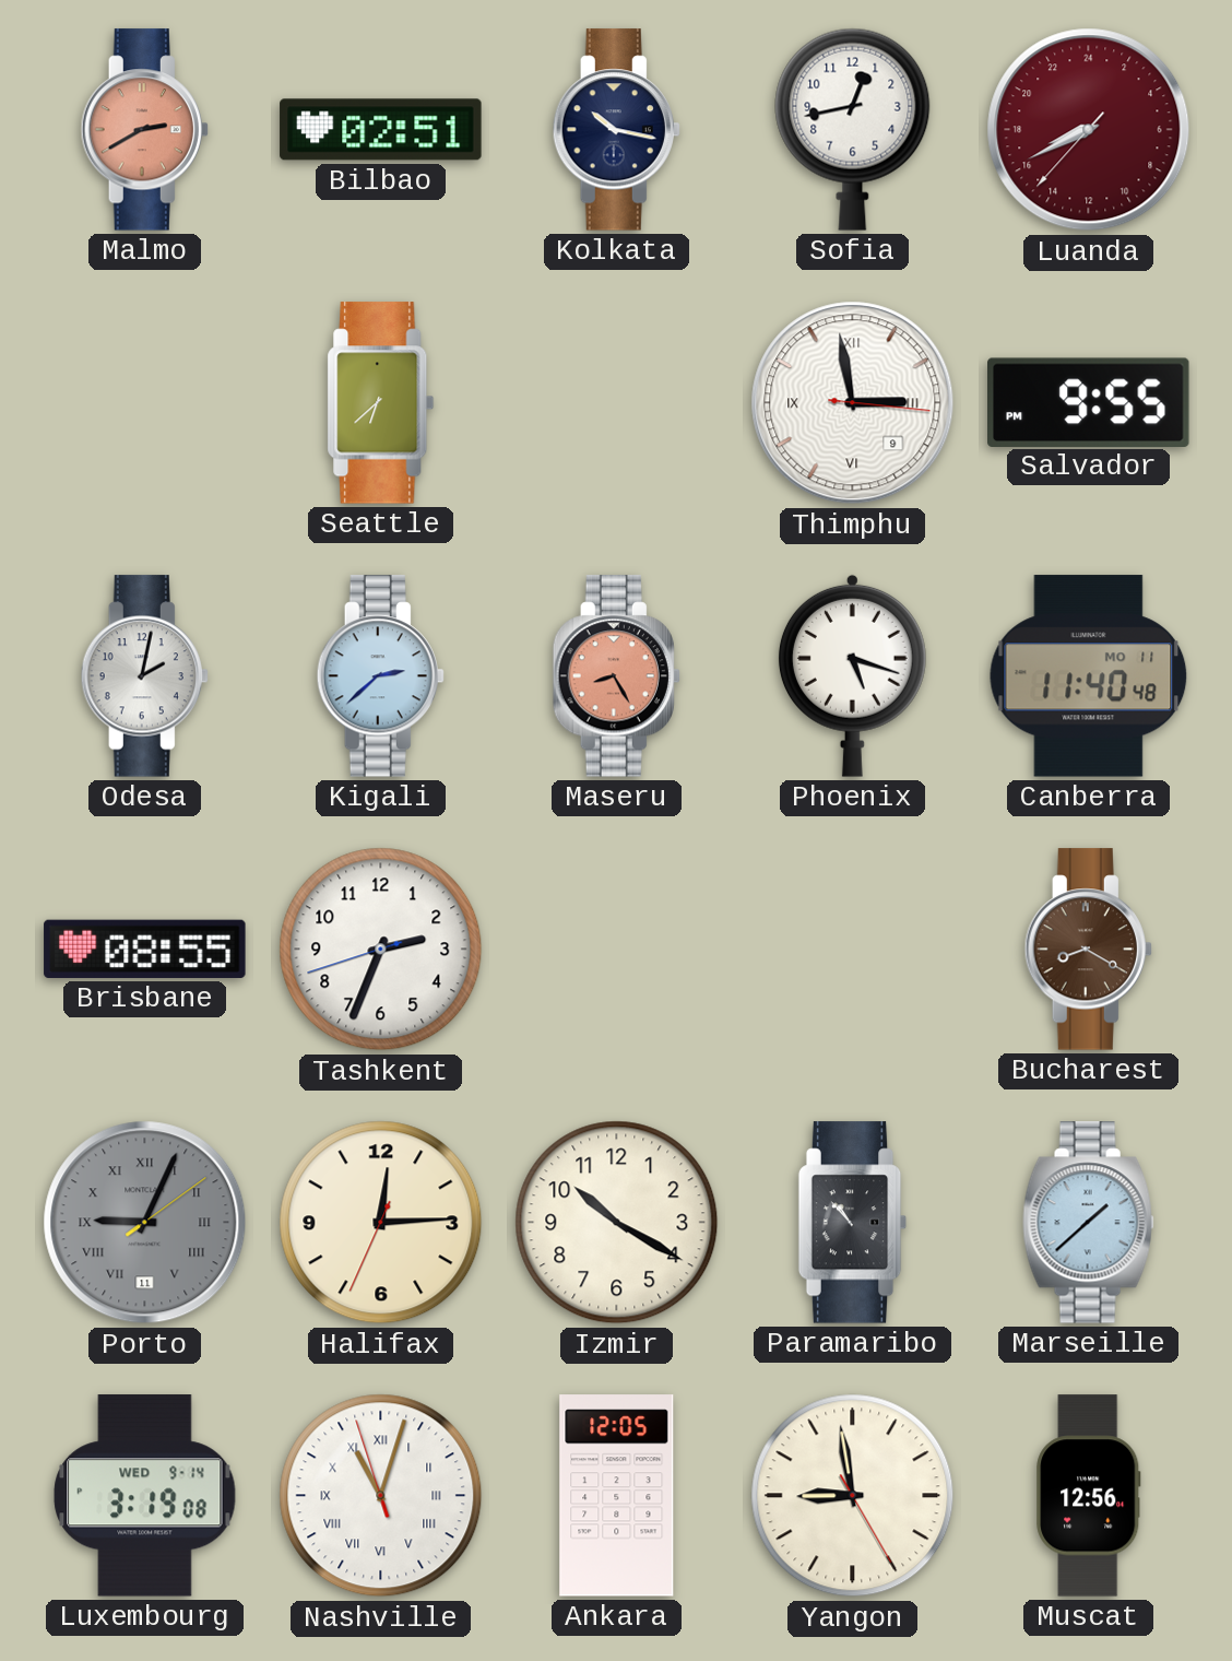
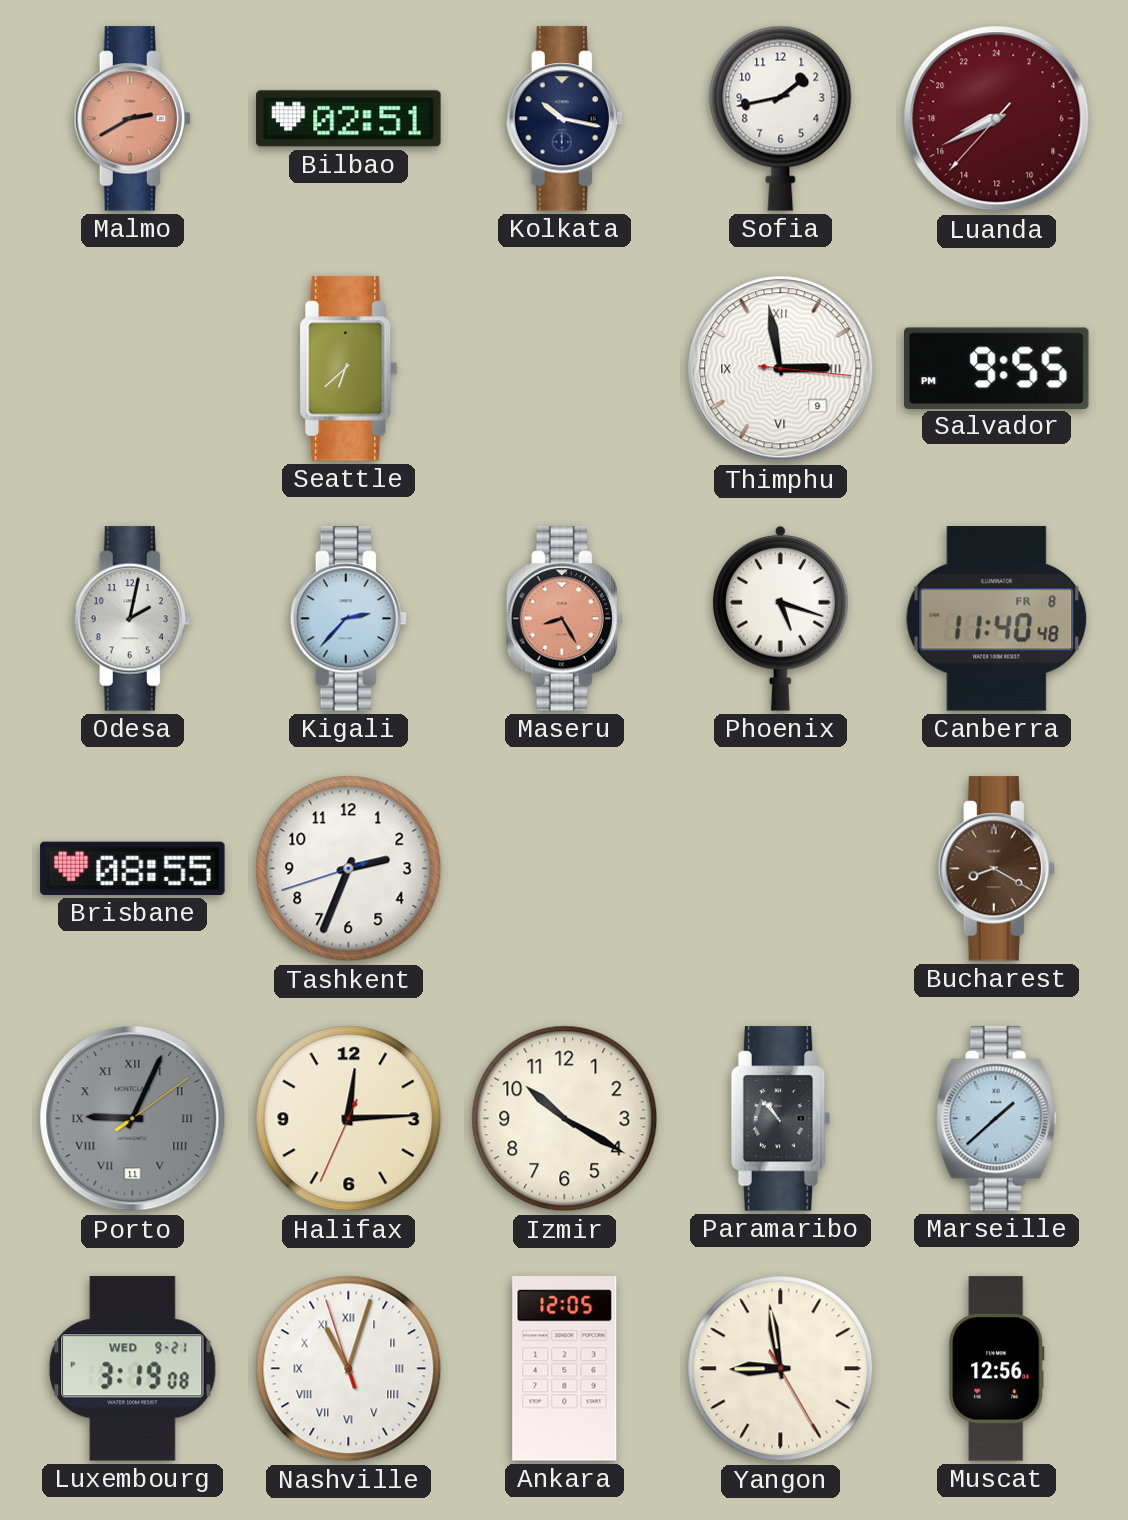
Sofia: 12:43 -> 1:43
Kigali: 2:38 -> 2:37
Canberra date: MO 11 -> FR 8
Luxembourg date: WED 9-14 -> WED 9-21
